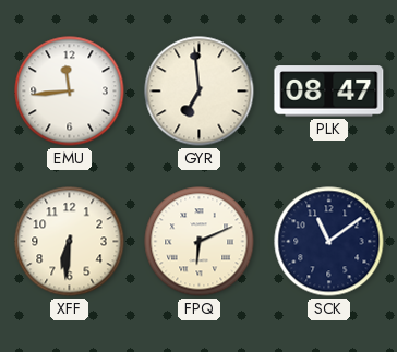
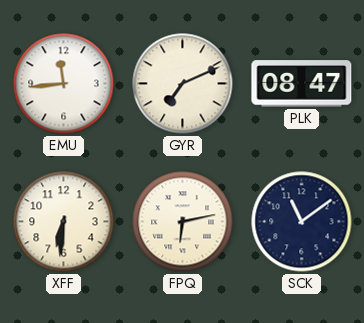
GYR: 6:59 -> 7:11
FPQ: 6:11 -> 6:13
